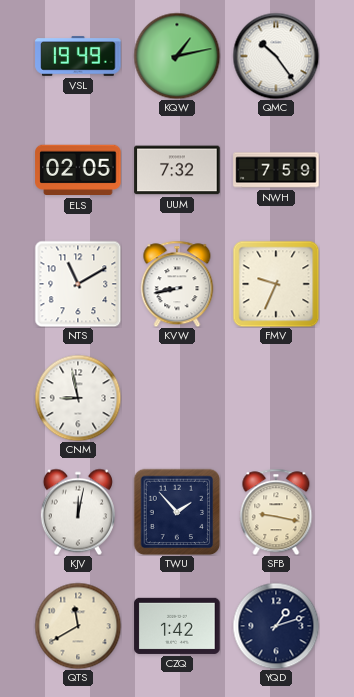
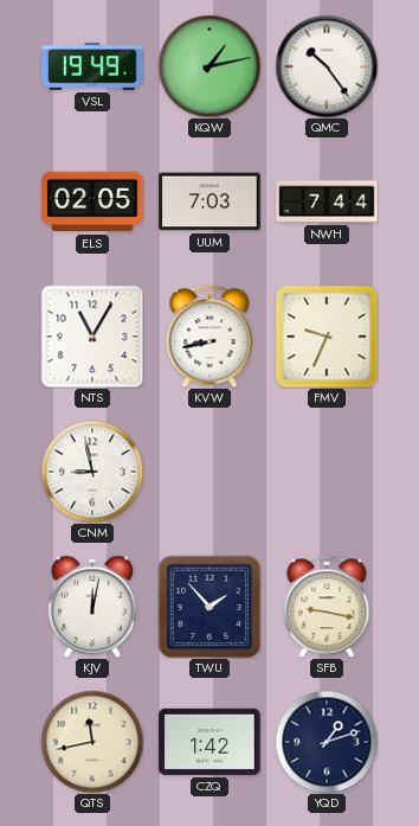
UUM: 7:32 -> 7:03
NWH: 7:59 -> 7:44
NTS: 11:10 -> 11:05
QTS: 11:40 -> 11:43
